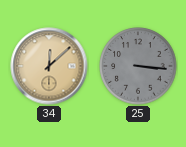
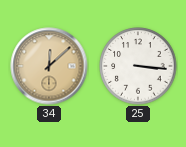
25 dial: grey -> white
